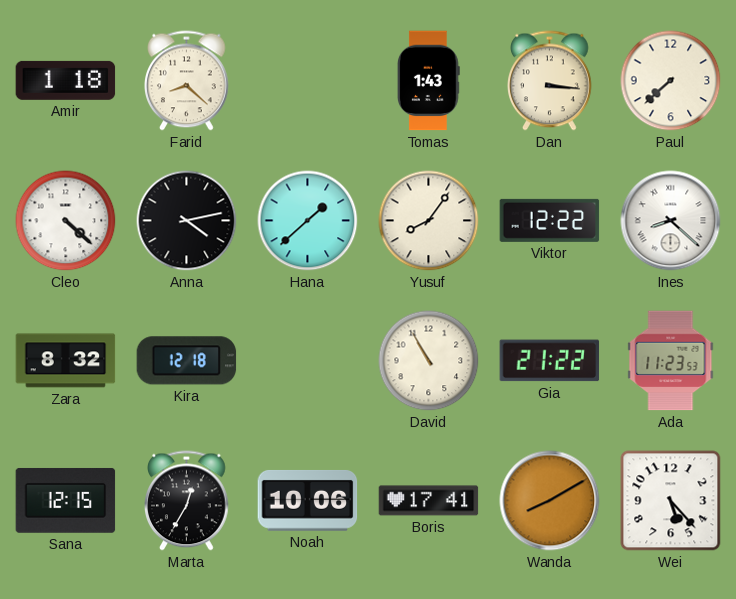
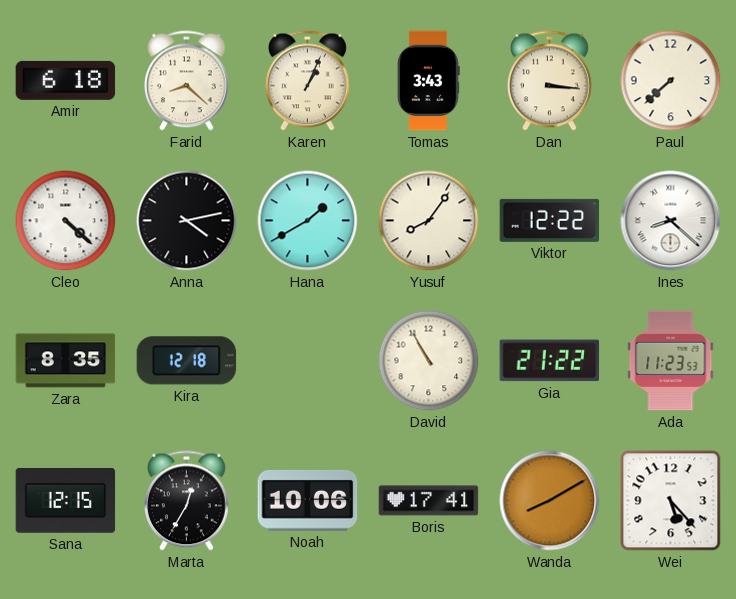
Amir: 1:18 -> 6:18
Karen: none -> 1:04
Tomas: 1:43 -> 3:43
Hana: 1:38 -> 1:40
Zara: 8:32 -> 8:35
